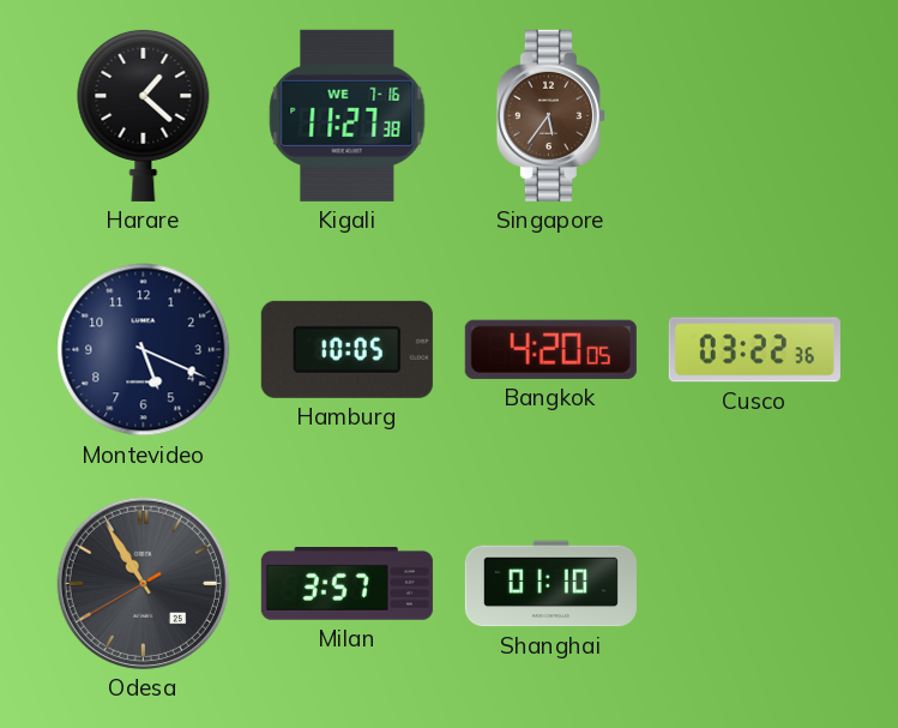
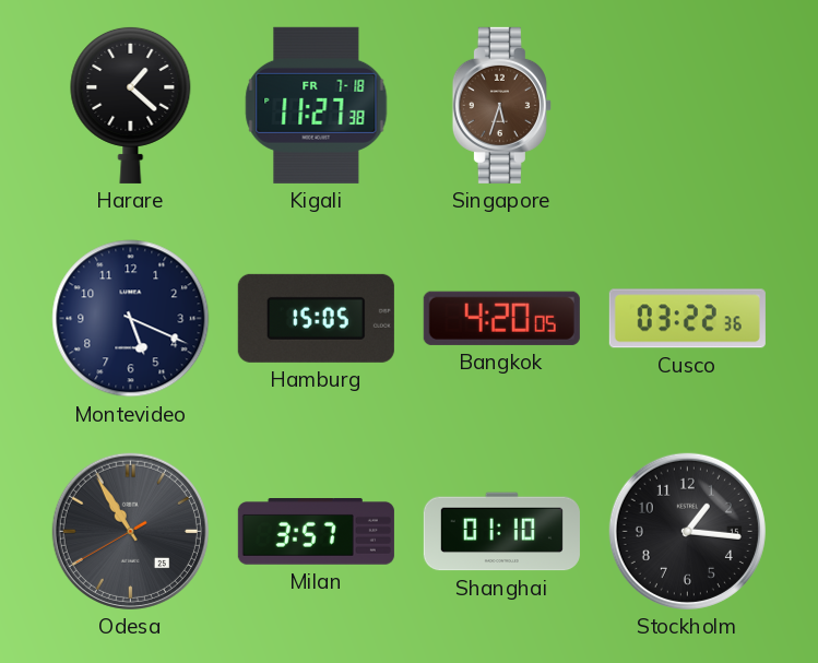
Kigali date: WE 7-16 -> FR 7-18
Singapore: 5:36 -> 5:33
Hamburg: 10:05 -> 15:05
Stockholm: none -> 1:16
